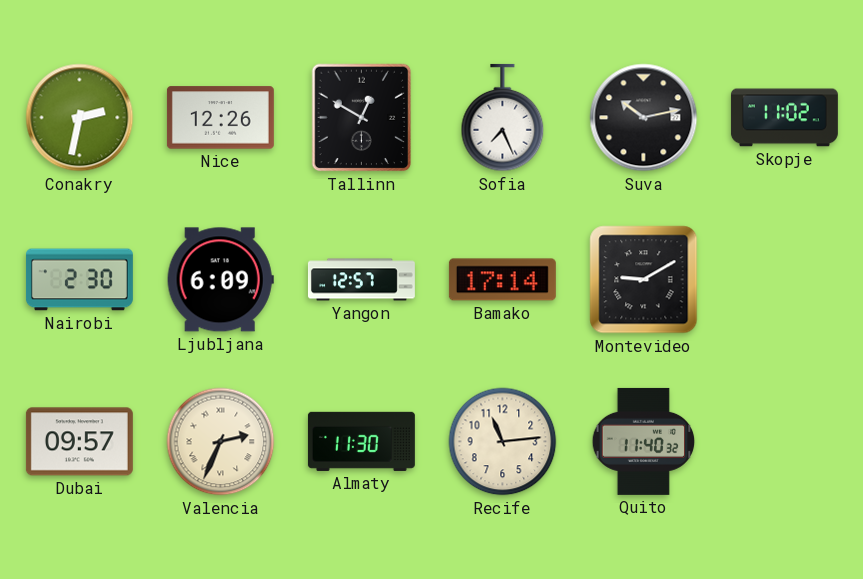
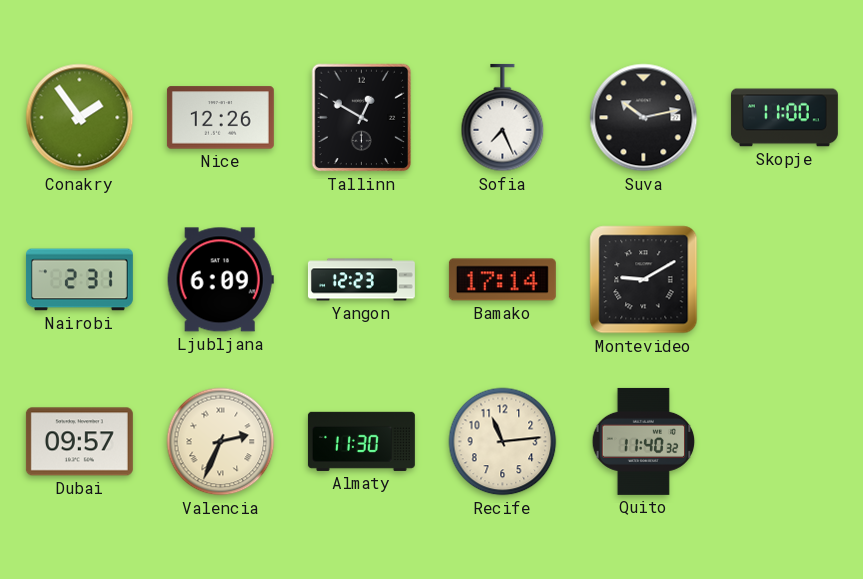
Conakry: 2:32 -> 1:54
Skopje: 11:02 -> 11:00
Nairobi: 2:30 -> 2:31
Yangon: 12:57 -> 12:23
